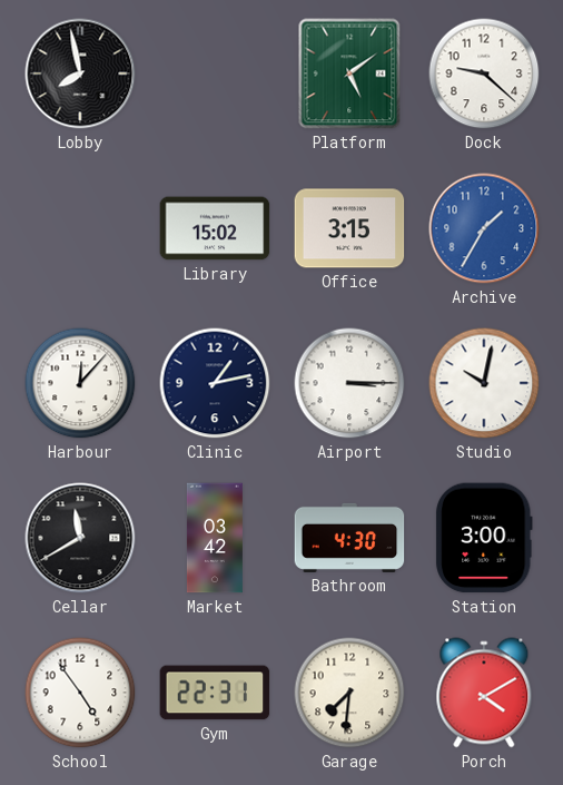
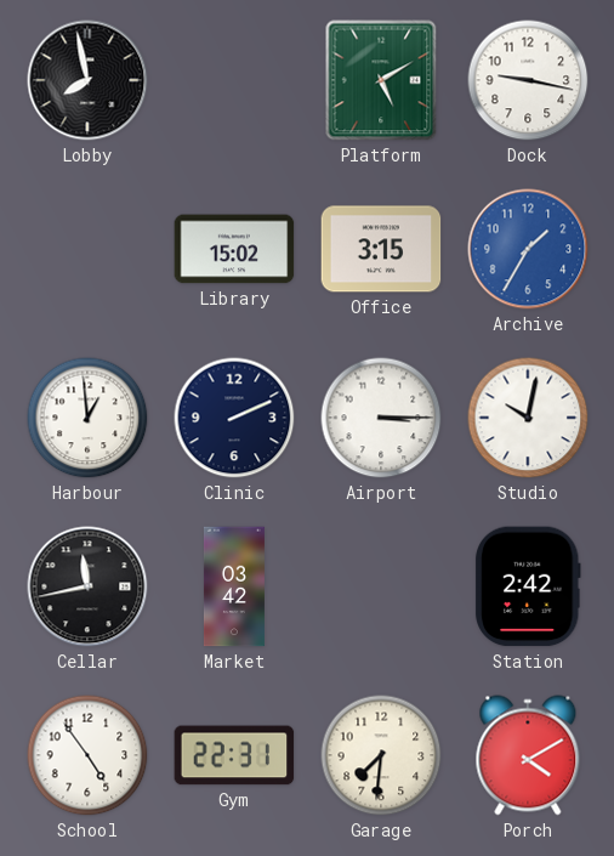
Platform: 5:09 -> 5:10
Dock: 9:22 -> 9:17
Harbour: 12:07 -> 12:59
Clinic: 1:13 -> 2:11
Cellar: 11:40 -> 11:43
Bathroom: 4:30 -> none
Station: 3:00 -> 2:42
